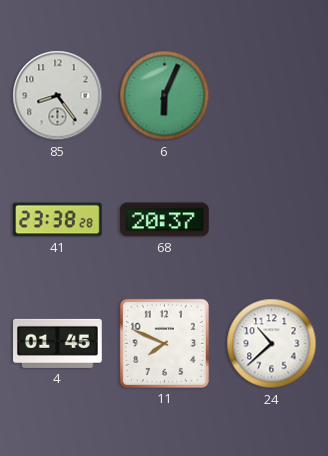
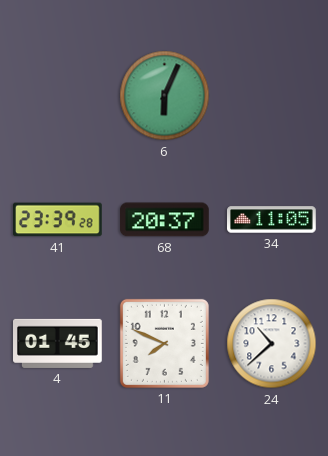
85: 8:24 -> none
41: 23:38 -> 23:39
34: none -> 11:05
